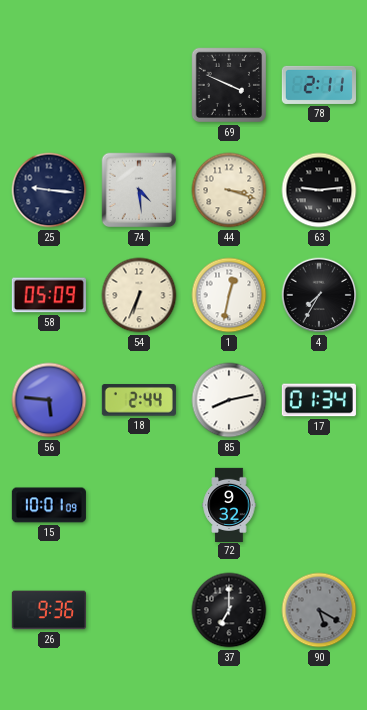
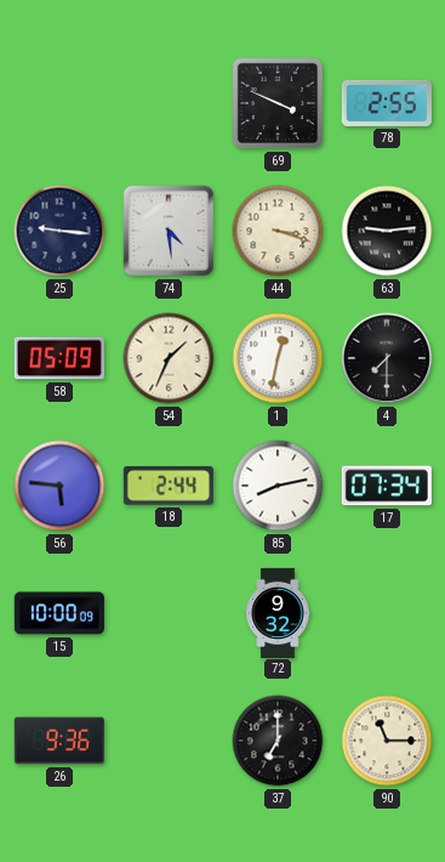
78: 2:11 -> 2:55
54: 6:34 -> 1:34
4: 7:35 -> 7:30
17: 01:34 -> 07:34
15: 10:01 -> 10:00
90: 5:20 -> 11:15
90 dial: grey -> cream
